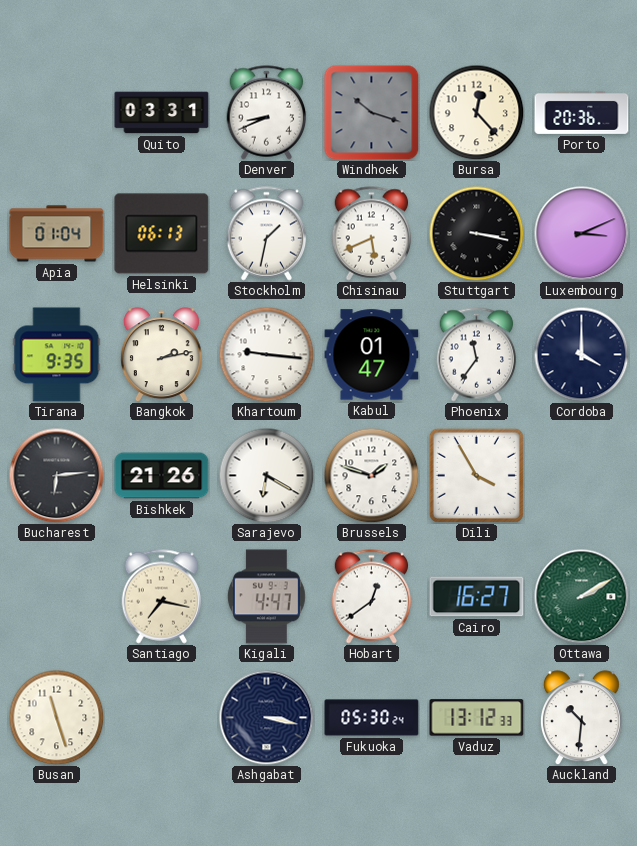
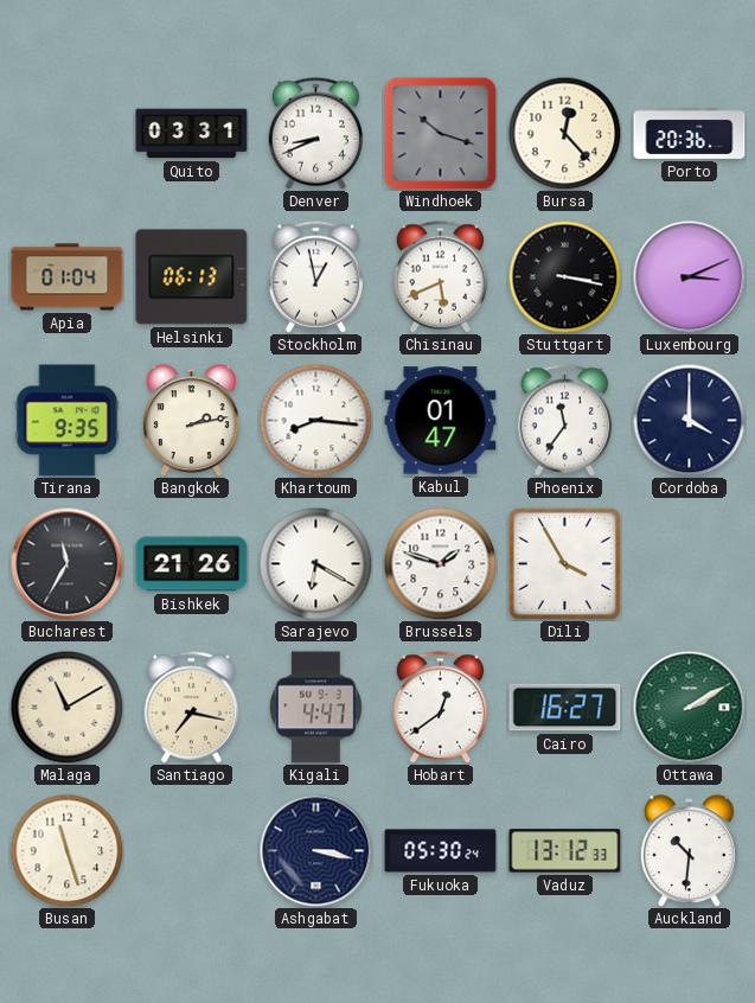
Stockholm: 1:32 -> 12:58
Khartoum: 9:16 -> 8:16
Bucharest: 6:14 -> 11:35
Malaga: none -> 11:10
